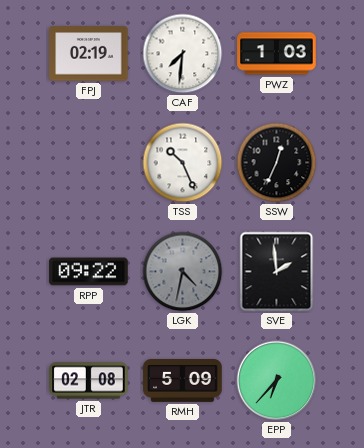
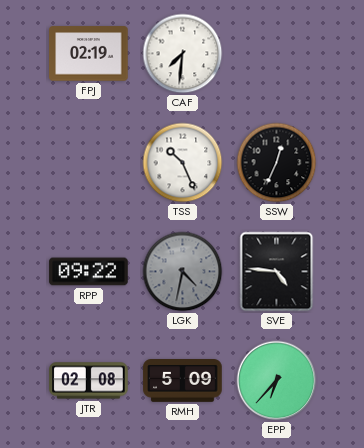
PWZ: 1:03 -> none
SVE: 1:59 -> 4:46
